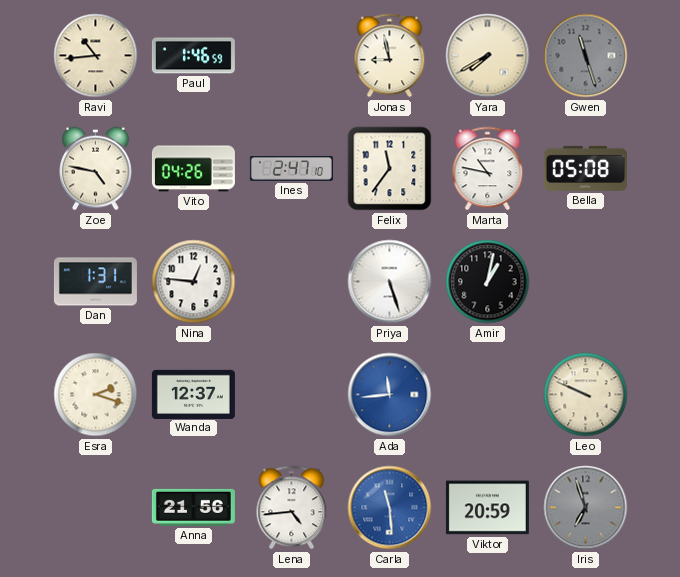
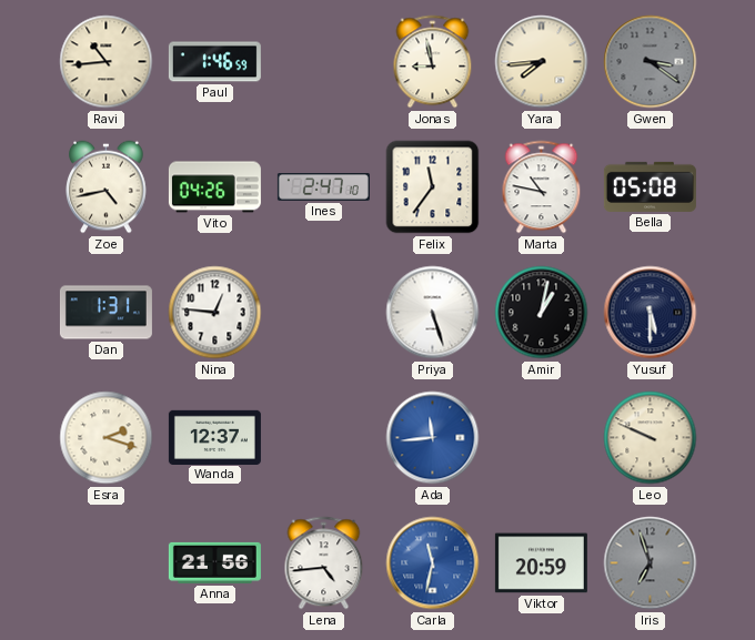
Yara: 7:40 -> 7:44
Gwen: 11:27 -> 3:21
Zoe: 4:47 -> 4:43
Yusuf: none -> 5:30
Carla: 11:29 -> 11:32
